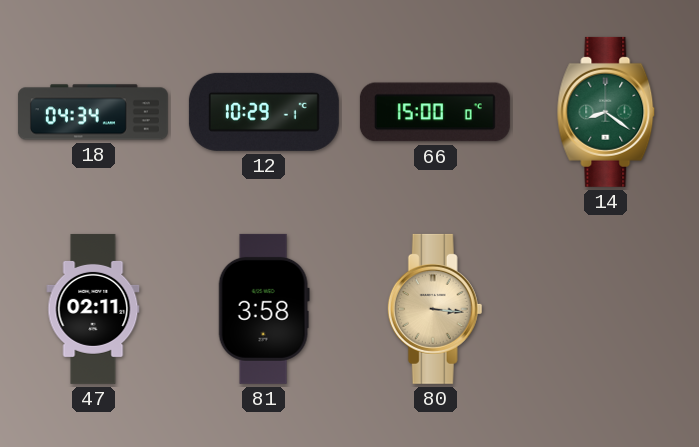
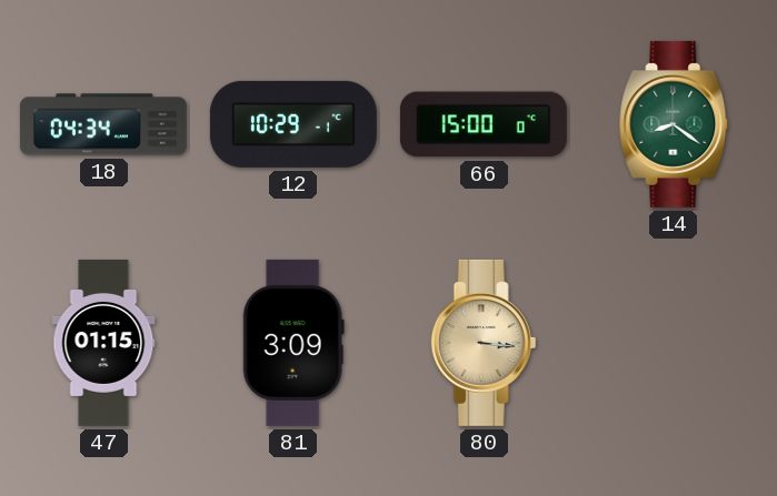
47: 02:11 -> 01:15
81: 3:58 -> 3:09
